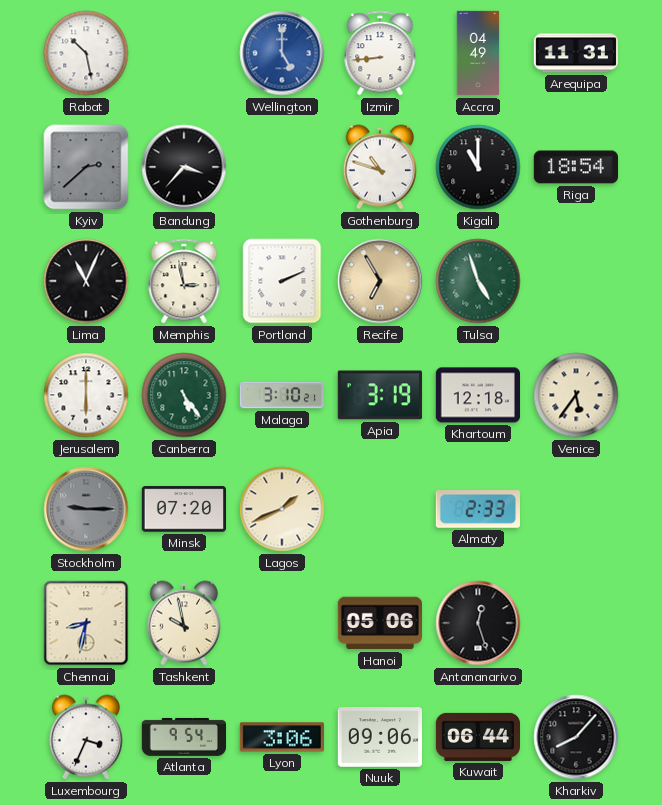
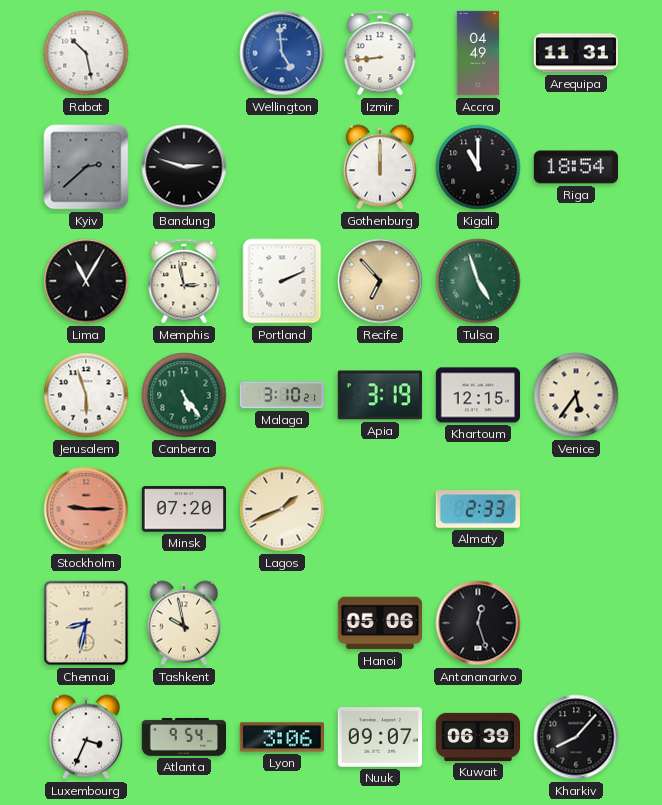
Wellington: 5:00 -> 4:59
Bandung: 3:37 -> 2:48
Gothenburg: 10:48 -> 12:00
Lima: 11:04 -> 11:05
Recife: 6:55 -> 6:53
Jerusalem: 6:00 -> 5:57
Khartoum: 12:18 -> 12:15
Stockholm dial: grey -> salmon
Nuuk: 09:06 -> 09:07
Kuwait: 06:44 -> 06:39
